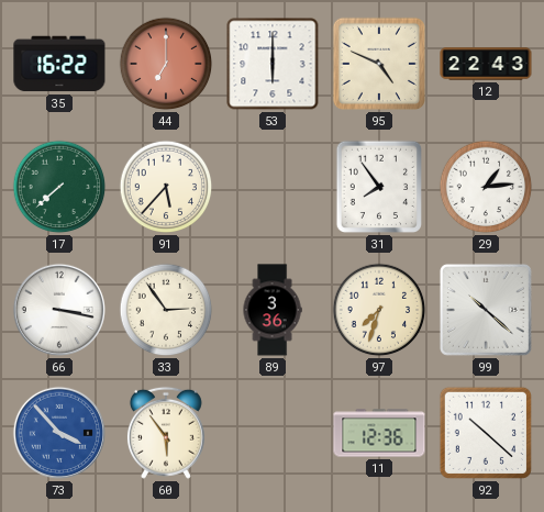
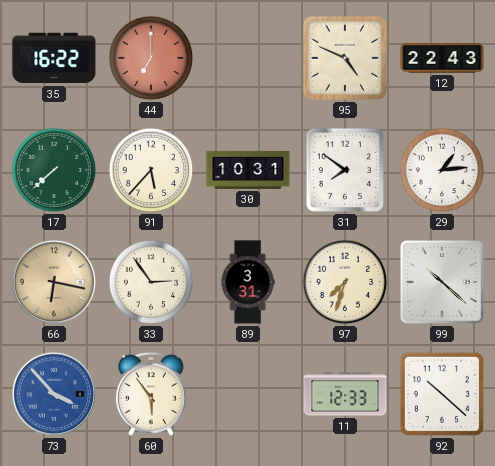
53: 6:00 -> none
30: none -> 10:31
31: 7:54 -> 7:51
66: 3:17 -> 6:17
66 dial: white -> champagne
89: 3:36 -> 3:31
11: 12:36 -> 12:33
